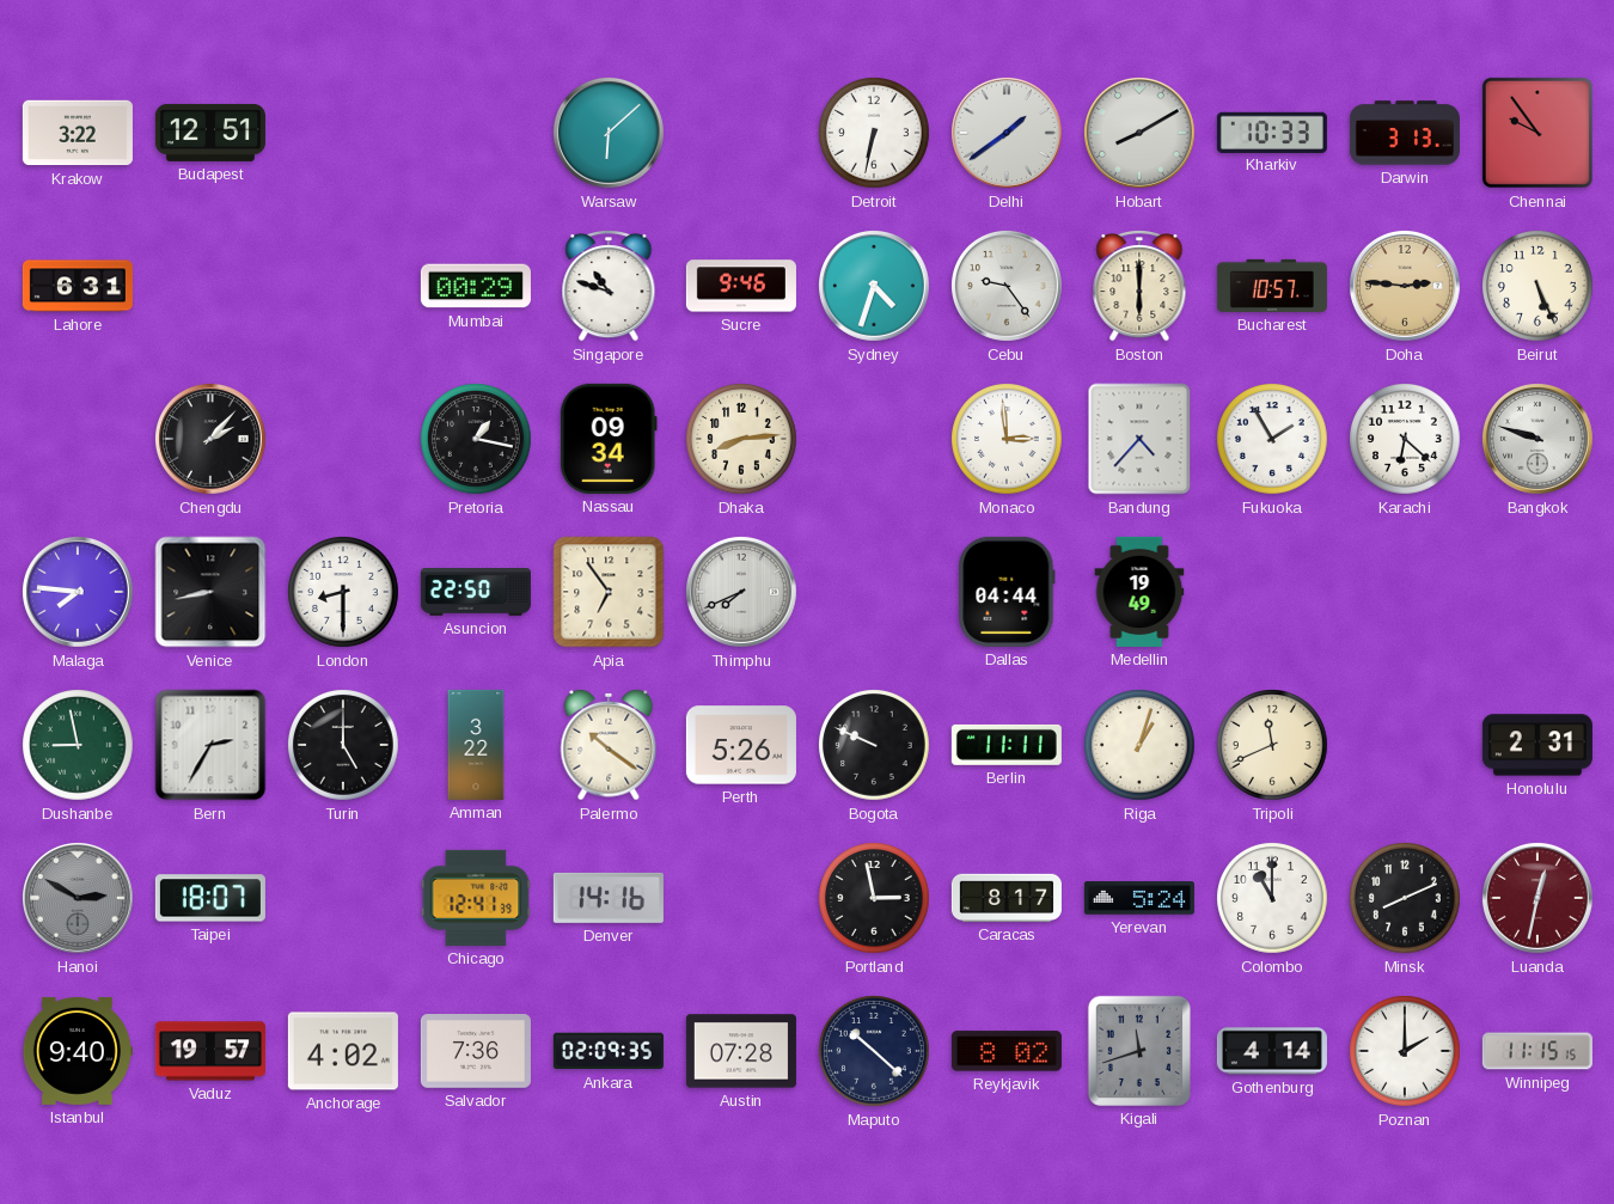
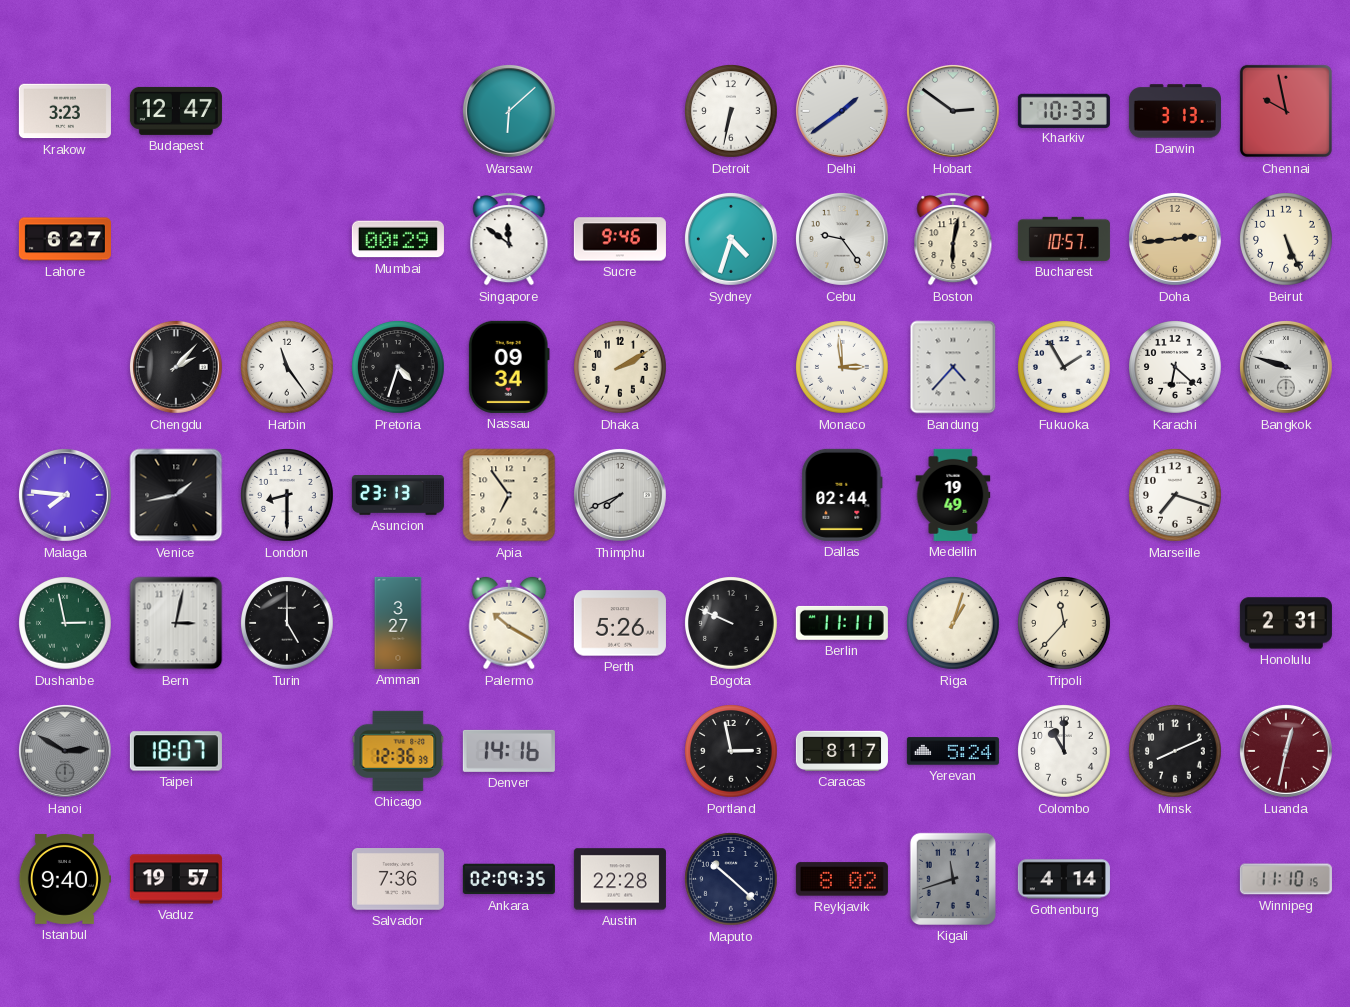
Krakow: 3:22 -> 3:23
Budapest: 12:51 -> 12:47
Hobart: 8:10 -> 2:51
Chennai: 9:54 -> 9:58
Lahore: 6:31 -> 6:27
Singapore: 10:48 -> 11:51
Boston: 6:00 -> 6:02
Doha: 2:46 -> 2:44
Harbin: none -> 11:24
Pretoria: 1:17 -> 4:33
Dhaka: 8:14 -> 2:10
Venice: 8:43 -> 1:43
Asuncion: 22:50 -> 23:13
Dallas: 04:44 -> 02:44
Marseille: none -> 7:18
Dushanbe: 8:58 -> 2:58
Bern: 2:35 -> 3:02
Amman: 3:22 -> 3:27
Palermo: 10:21 -> 10:20
Tripoli: 11:41 -> 11:37
Chicago: 12:41 -> 12:36
Anchorage: 4:02 -> none
Austin: 07:28 -> 22:28
Poznan: 2:00 -> none
Winnipeg: 11:15 -> 11:10
